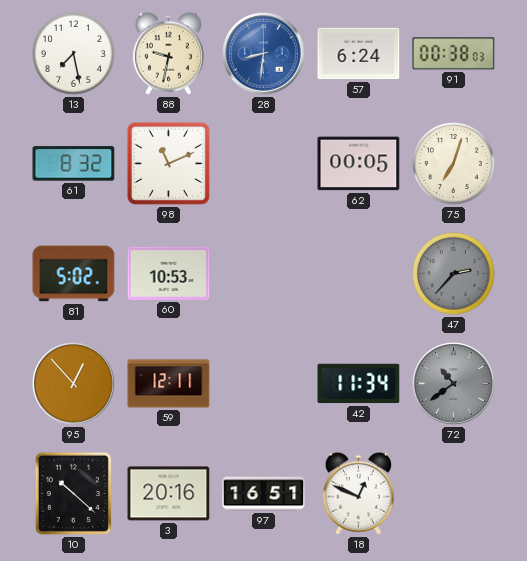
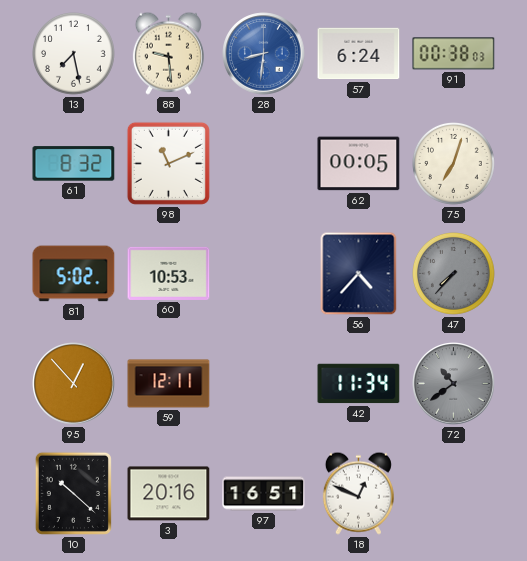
88: 9:32 -> 9:29
56: none -> 4:37
47: 2:37 -> 7:37
